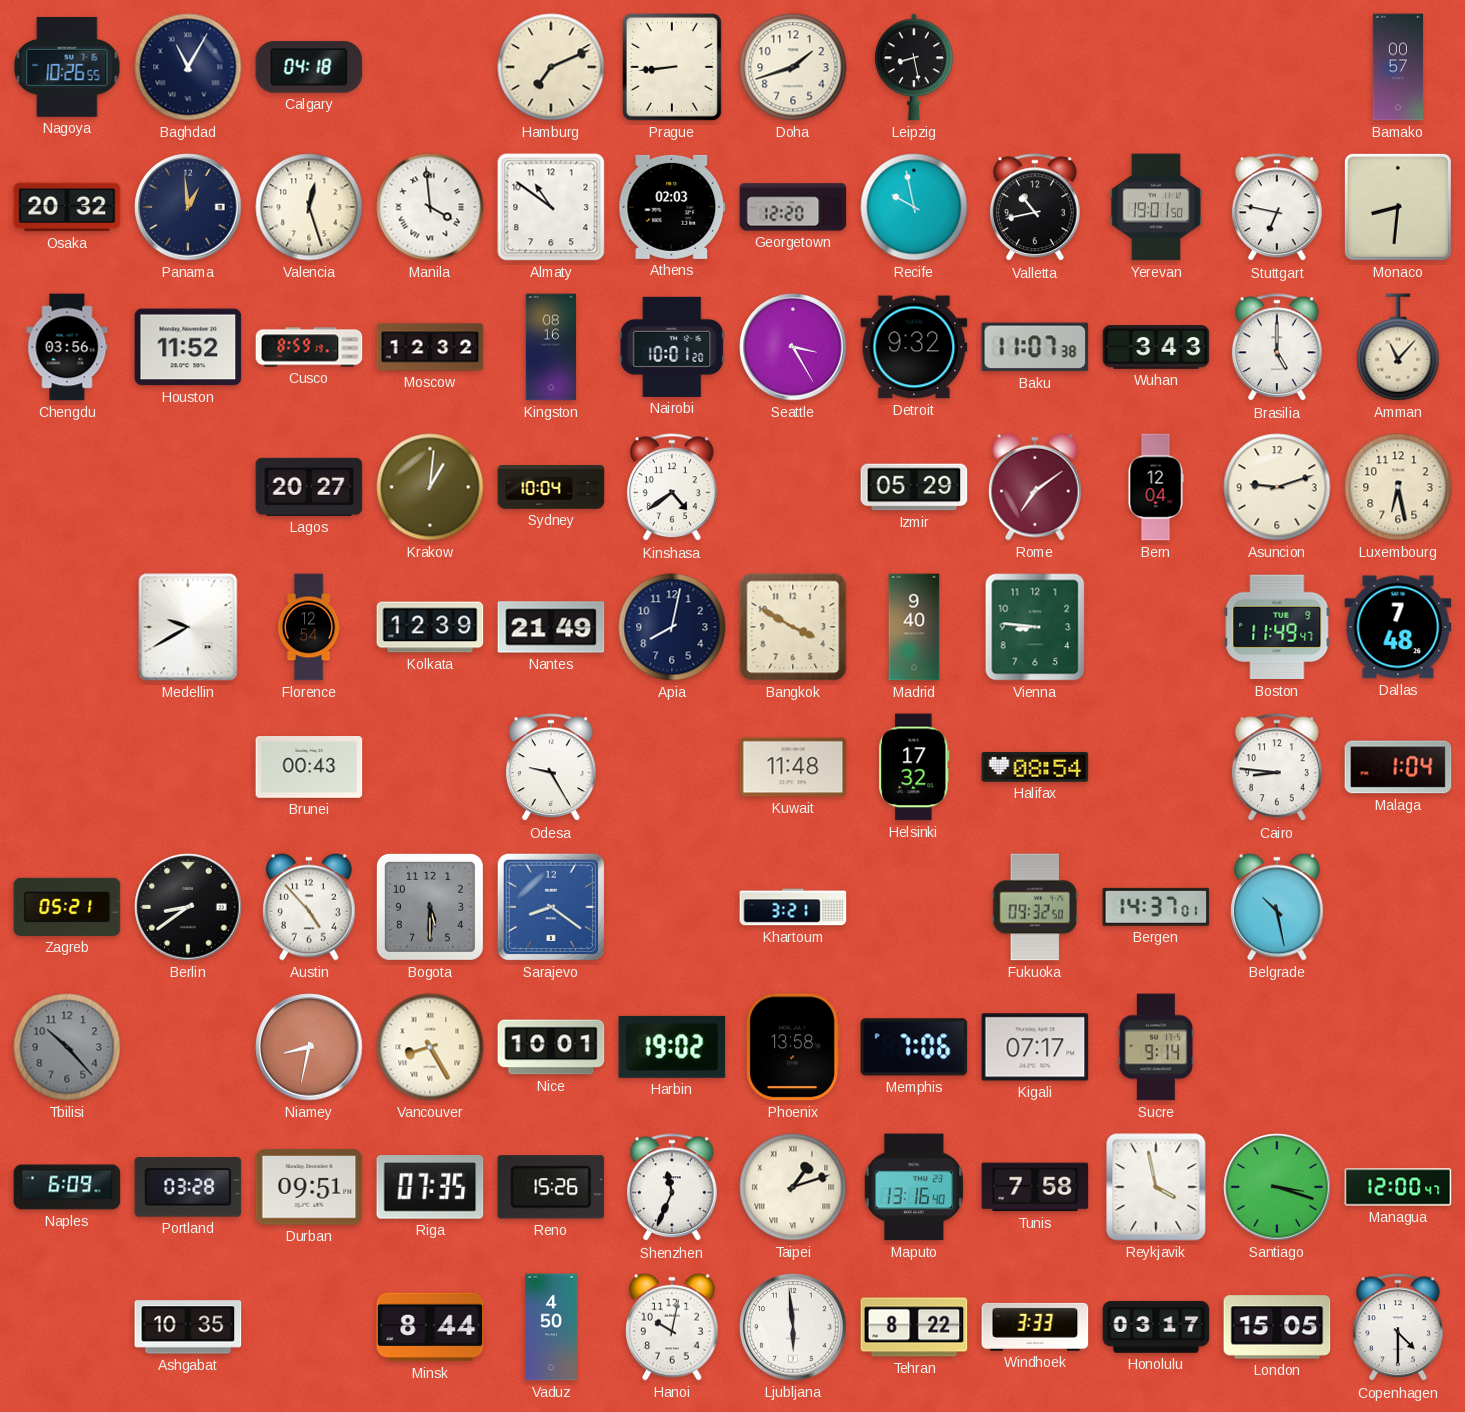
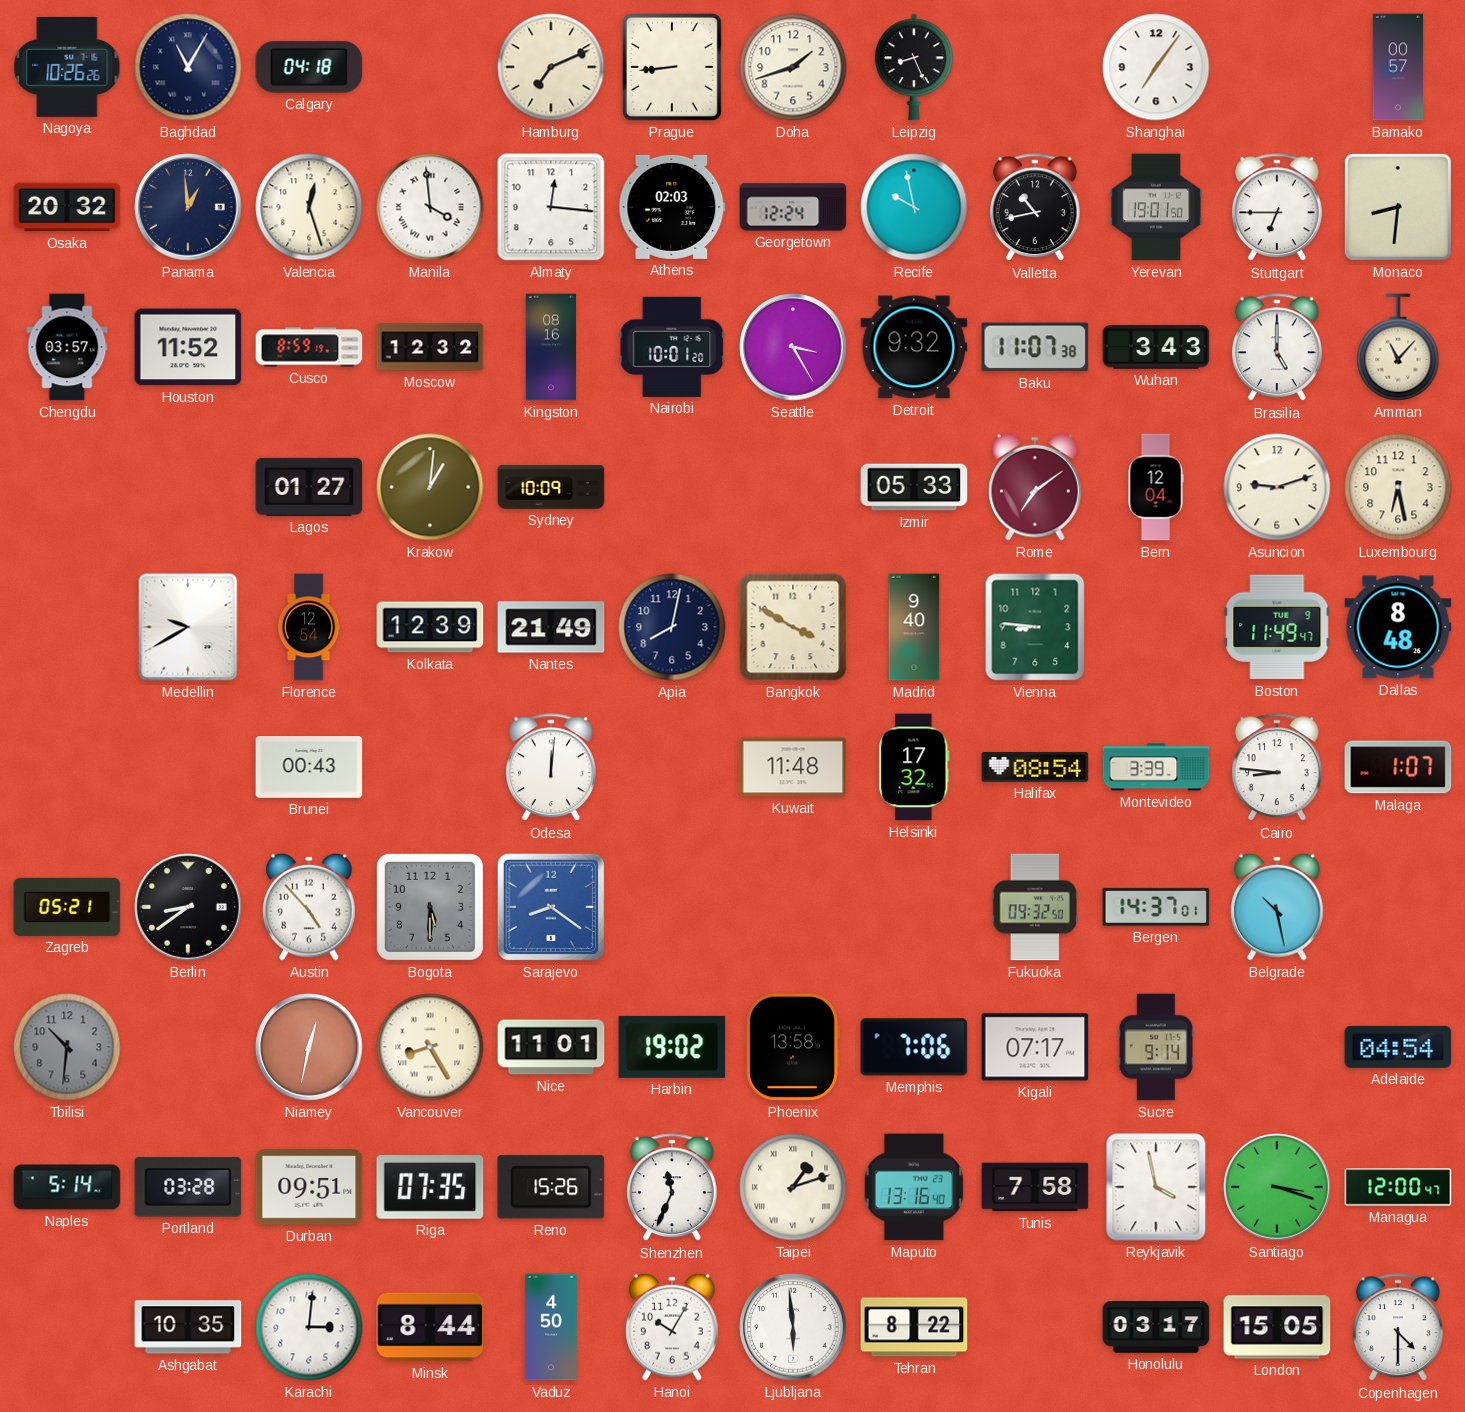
Nagoya: 10:26:55 -> 10:26:26
Leipzig: 8:28 -> 8:26
Shanghai: none -> 7:06
Almaty: 10:51 -> 12:16
Georgetown: 12:20 -> 12:24
Stuttgart: 6:47 -> 6:45
Chengdu: 03:56 -> 03:57
Lagos: 20:27 -> 01:27
Sydney: 10:04 -> 10:09
Kinshasa: 4:39 -> none
Izmir: 05:29 -> 05:33
Dallas: 7:48 -> 8:48
Odesa: 9:25 -> 12:01
Montevideo: none -> 3:39
Malaga: 1:04 -> 1:07
Khartoum: 3:21 -> none
Tbilisi: 10:23 -> 10:31
Niamey: 8:32 -> 12:32
Nice: 10:01 -> 11:01
Adelaide: none -> 04:54
Naples: 6:09 -> 5:14
Karachi: none -> 3:01
Hanoi: 10:02 -> 10:05
Windhoek: 3:33 -> none
